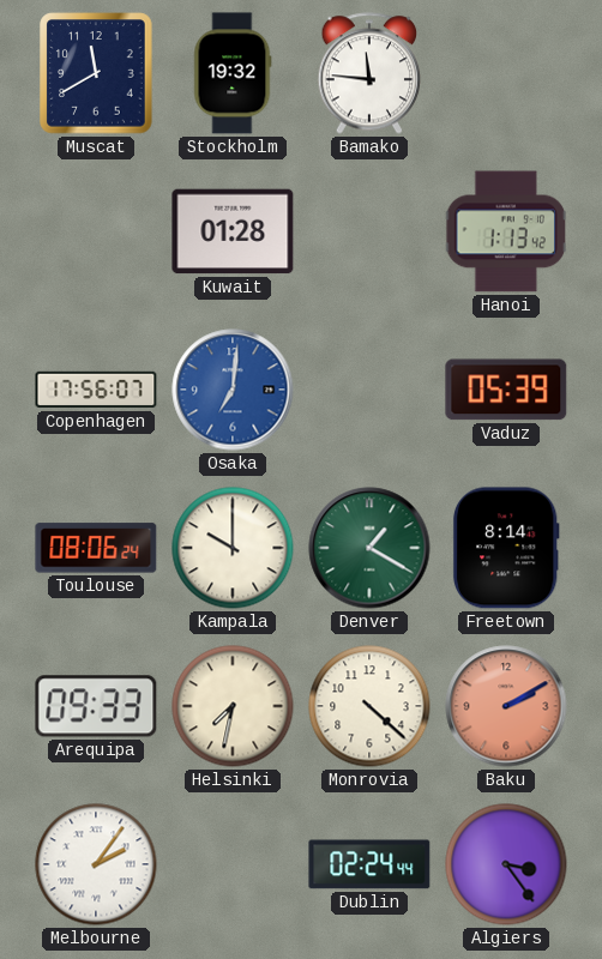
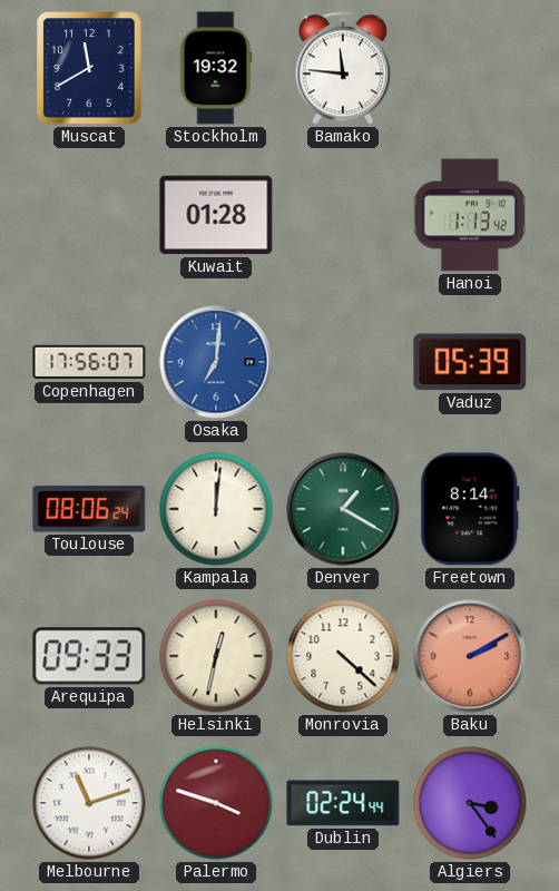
Kampala: 10:00 -> 12:01
Helsinki: 7:32 -> 12:32
Melbourne: 2:06 -> 11:12
Palermo: none -> 3:48
